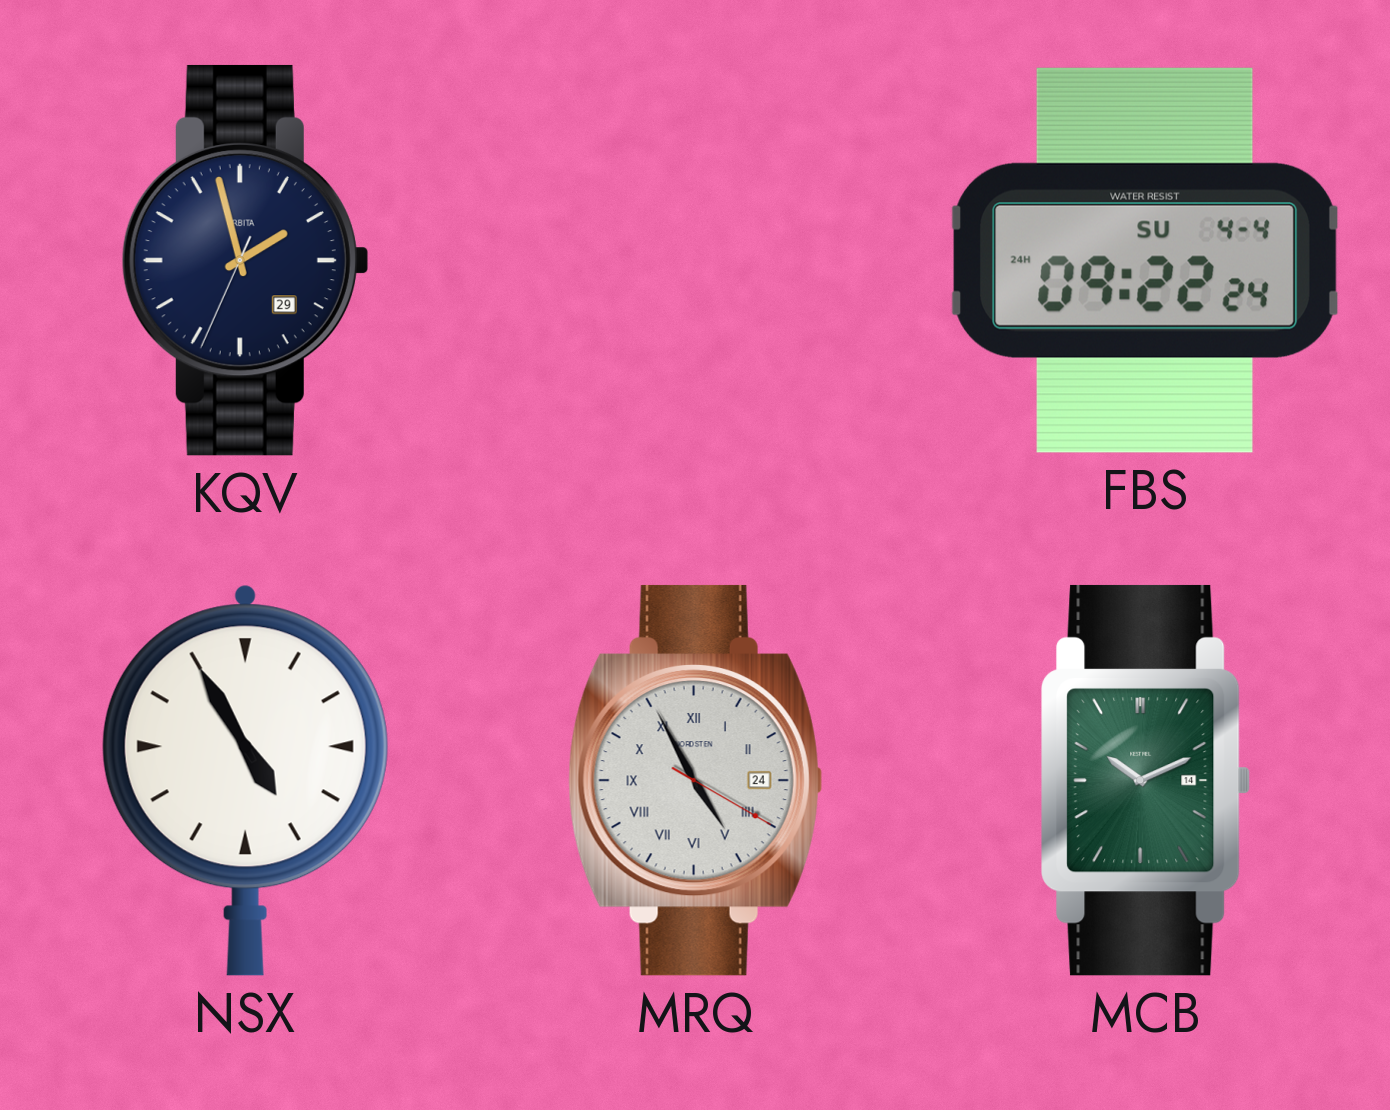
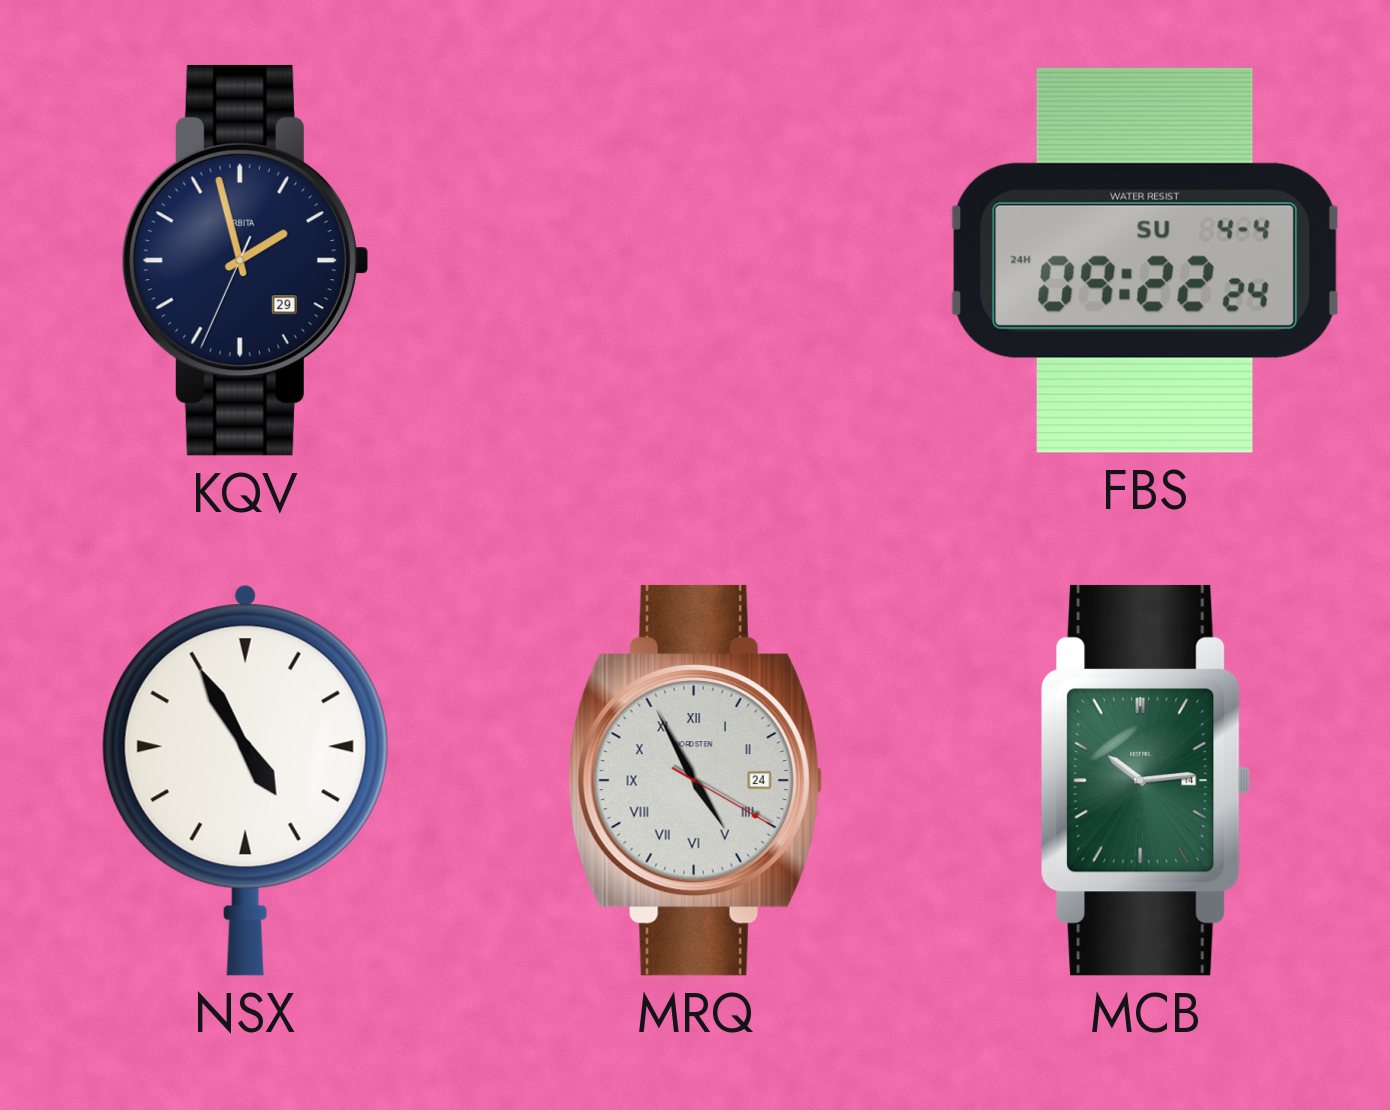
MCB: 10:11 -> 10:14
